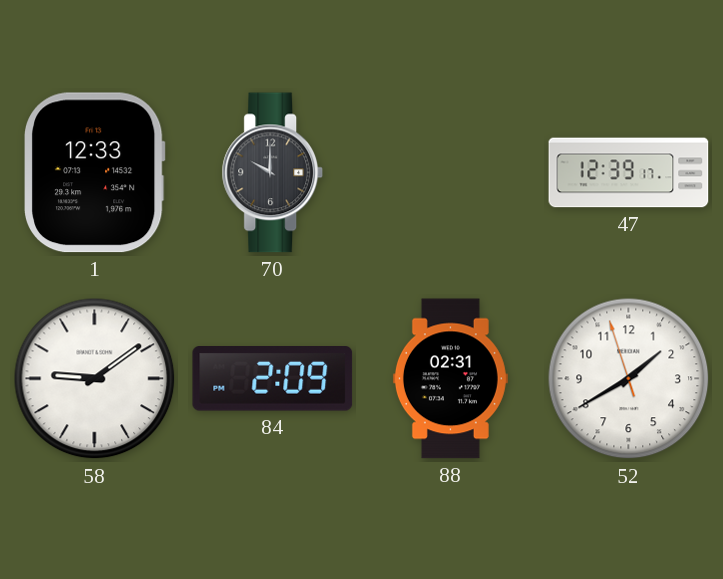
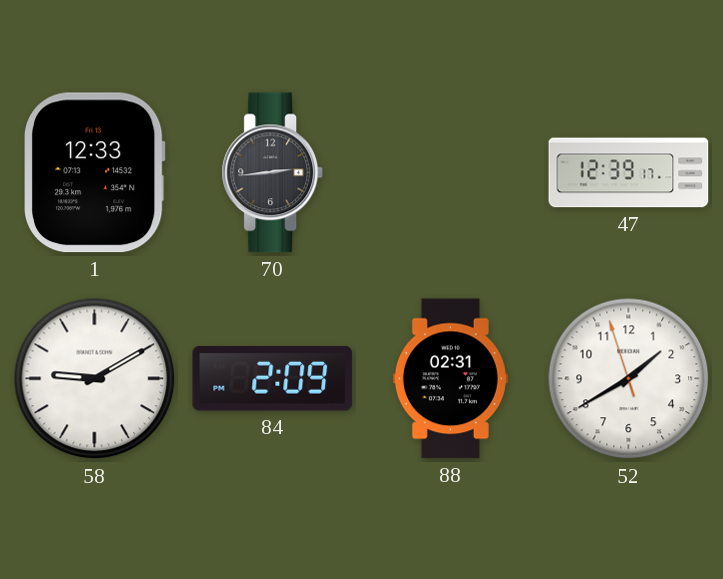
70: 10:00 -> 2:44
58: 9:09 -> 9:10
